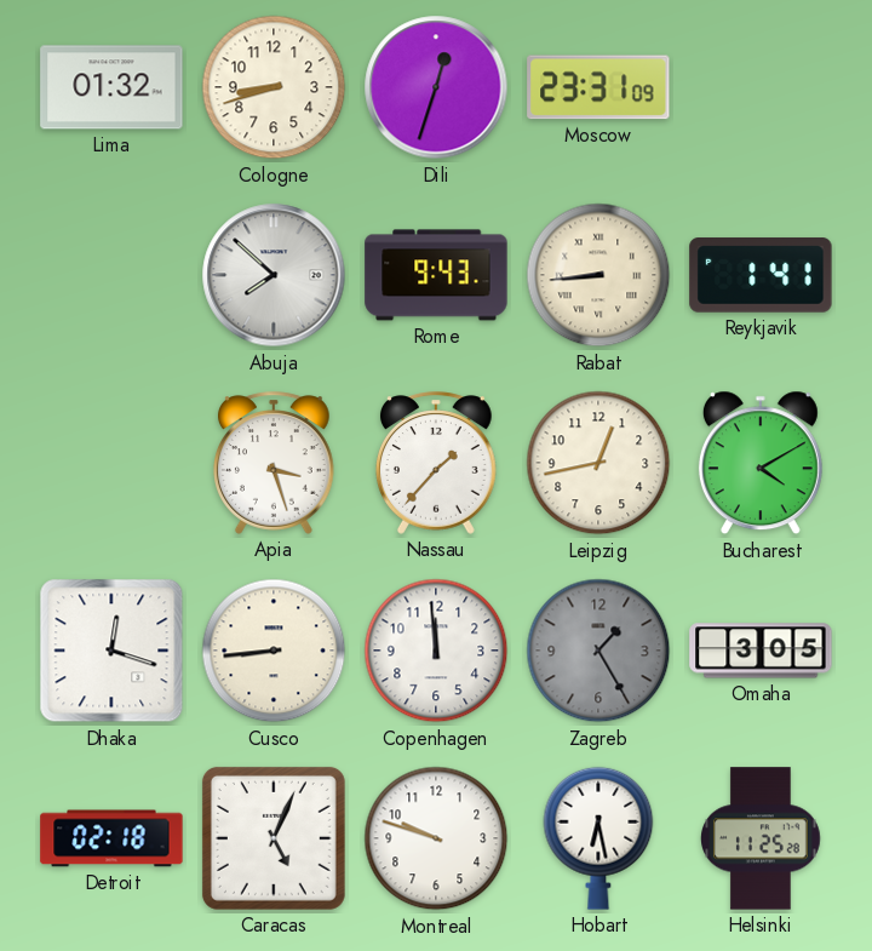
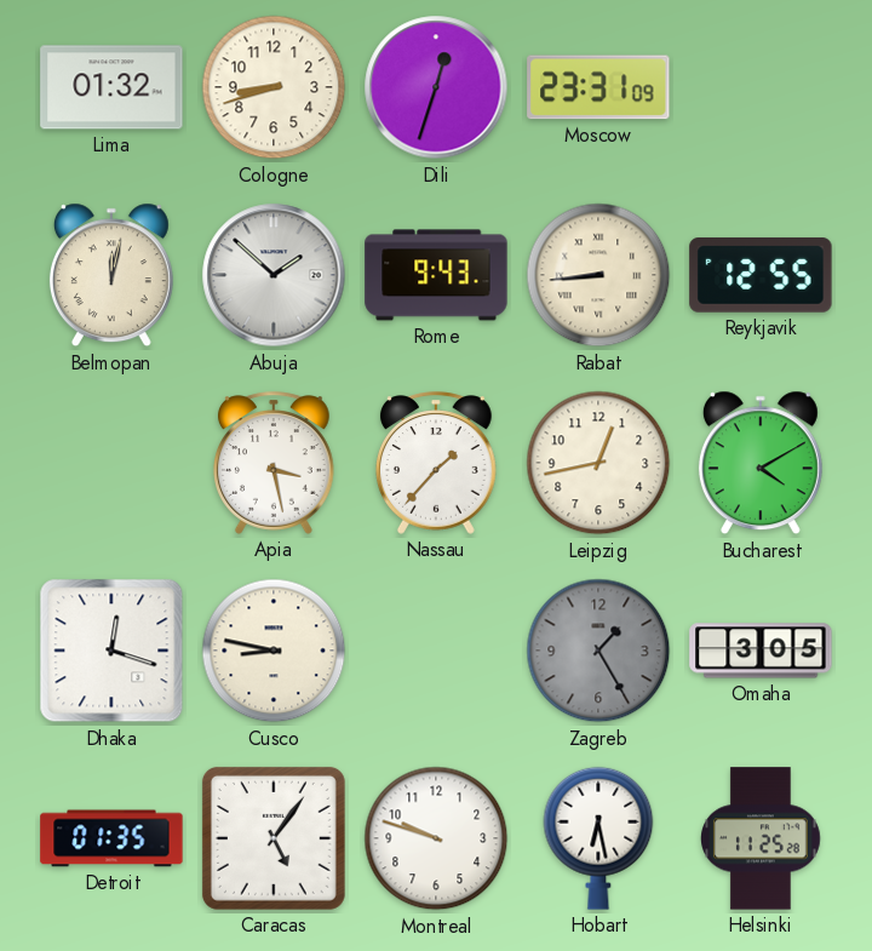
Belmopan: none -> 12:02
Abuja: 7:52 -> 1:52
Reykjavik: 1:41 -> 12:55
Apia: 3:27 -> 3:28
Cusco: 8:44 -> 8:47
Copenhagen: 11:59 -> none
Detroit: 02:18 -> 01:35
Caracas: 5:04 -> 5:06
